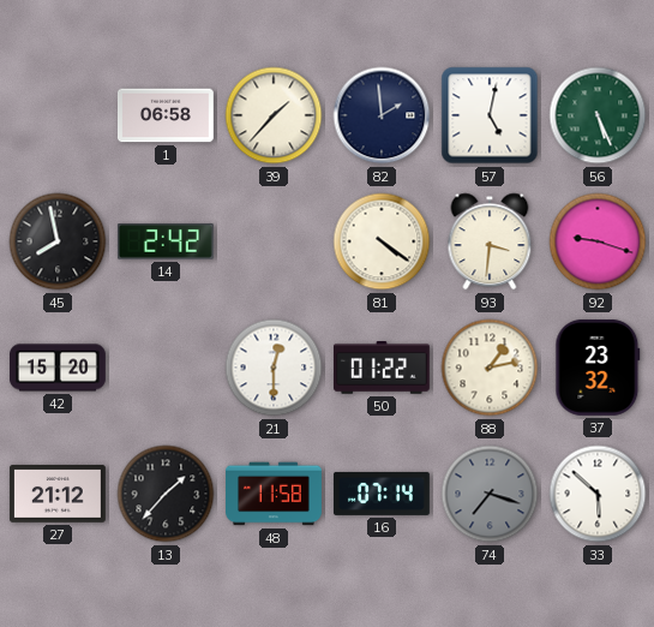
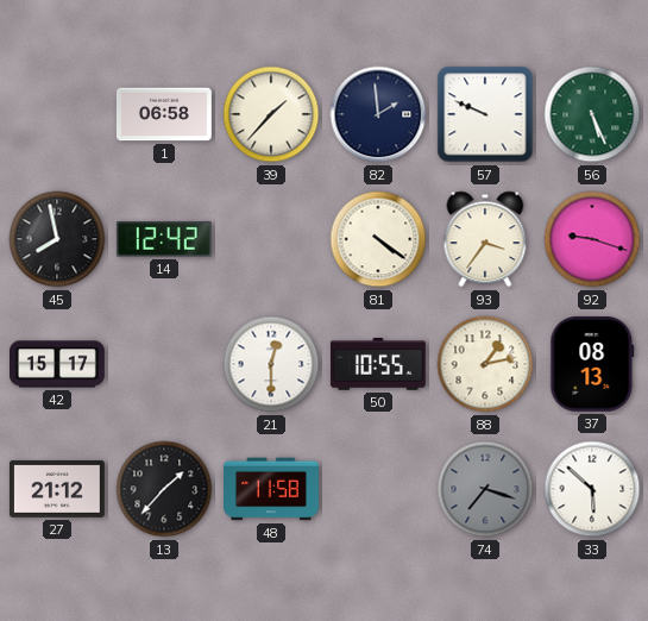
57: 5:02 -> 9:49
14: 2:42 -> 12:42
93: 3:31 -> 3:36
42: 15:20 -> 15:17
50: 01:22 -> 10:55
37: 23:32 -> 08:13
16: 07:14 -> none
